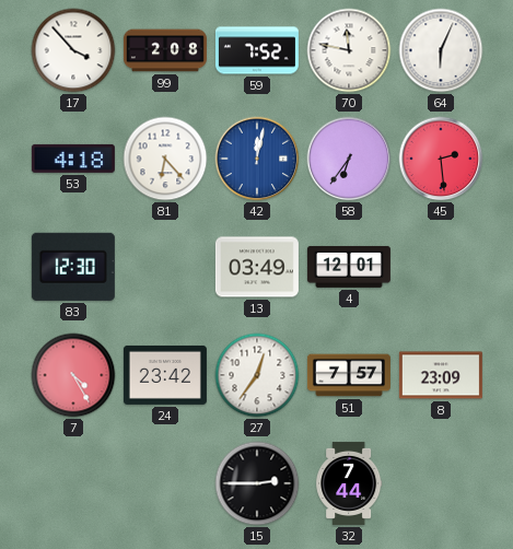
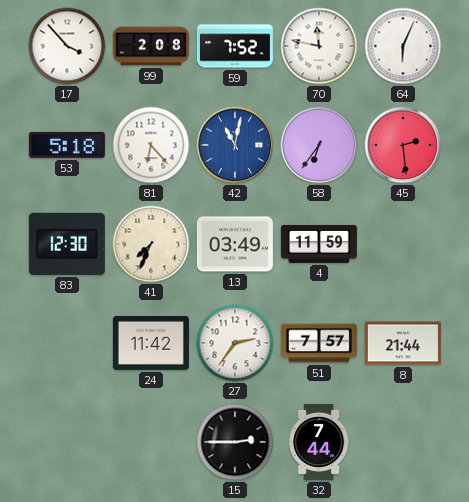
53: 4:18 -> 5:18
42: 12:02 -> 11:02
41: none -> 7:34
4: 12:01 -> 11:59
7: 4:25 -> none
24: 23:42 -> 11:42
27: 12:36 -> 2:36
8: 23:09 -> 21:44
